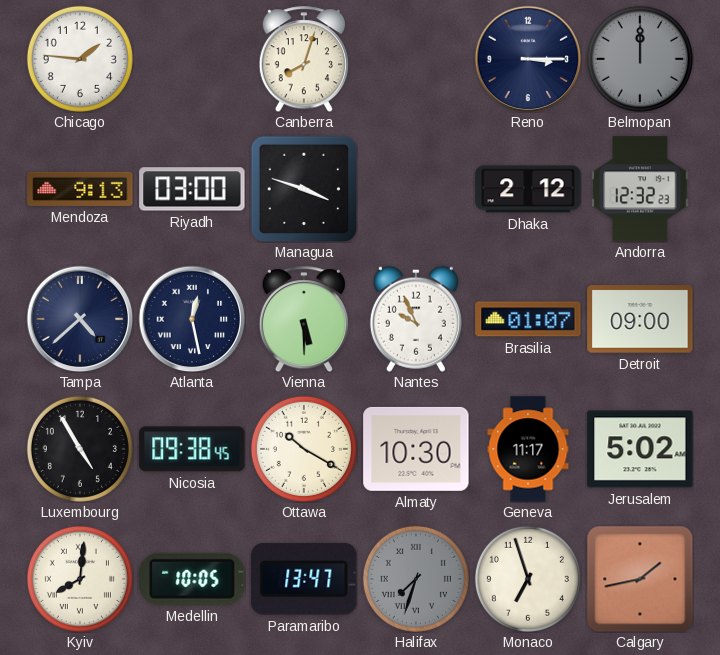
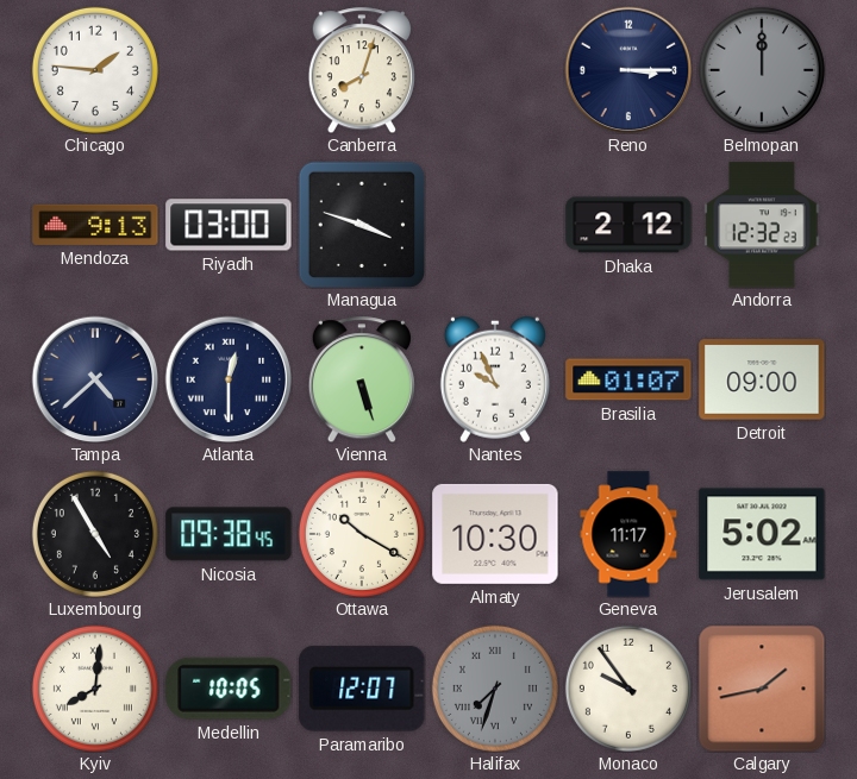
Atlanta: 12:28 -> 12:30
Vienna: 5:30 -> 5:27
Paramaribo: 13:47 -> 12:07
Monaco: 6:57 -> 9:54
